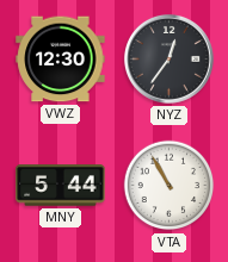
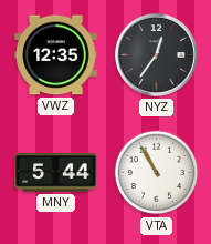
VWZ: 12:30 -> 12:35
